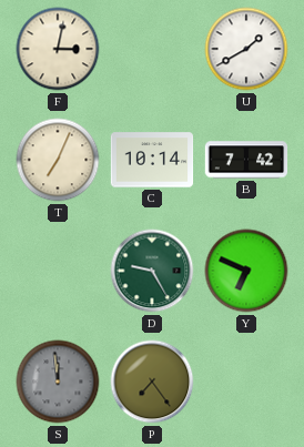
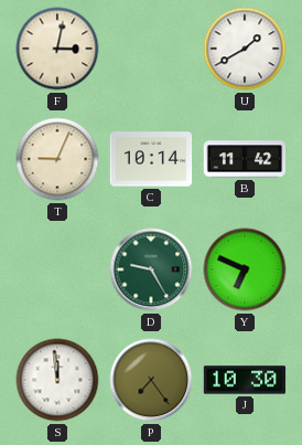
T: 7:04 -> 9:04
B: 7:42 -> 11:42
S dial: grey -> white
J: none -> 10:30
